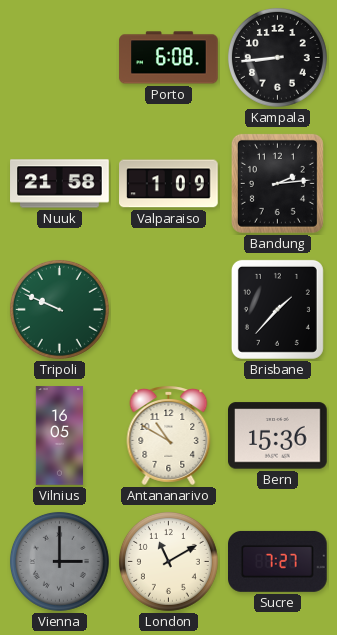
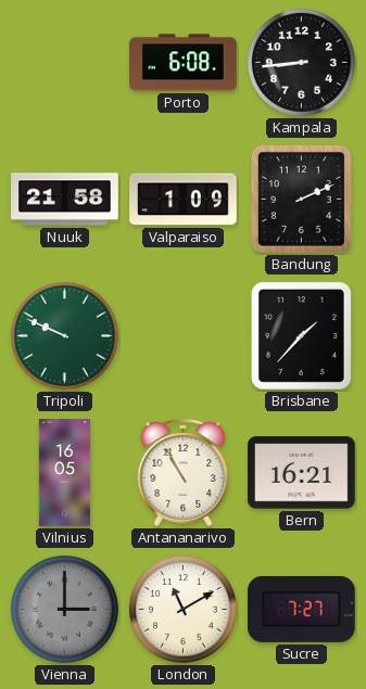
Bandung: 2:14 -> 2:11
Antananarivo: 10:50 -> 10:55
Bern: 15:36 -> 16:21
